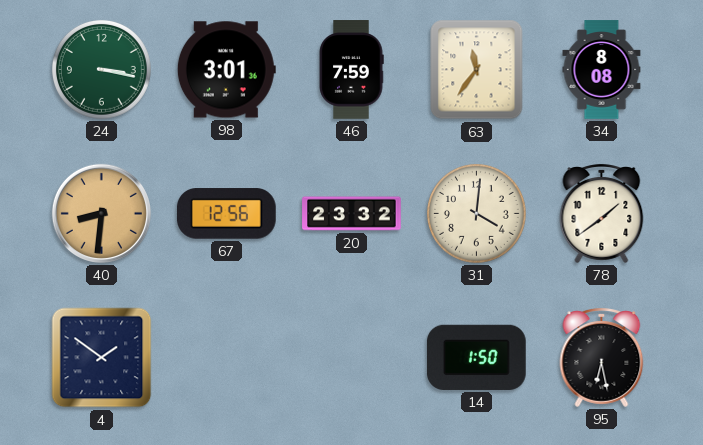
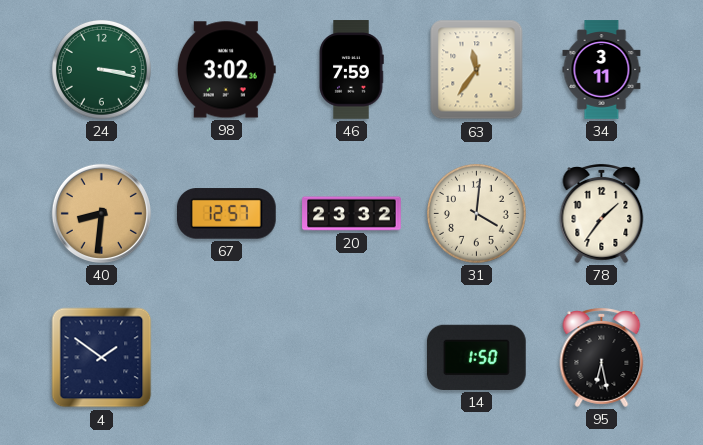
98: 3:01 -> 3:02
34: 8:08 -> 3:11
67: 12:56 -> 12:57
78: 1:39 -> 1:36
